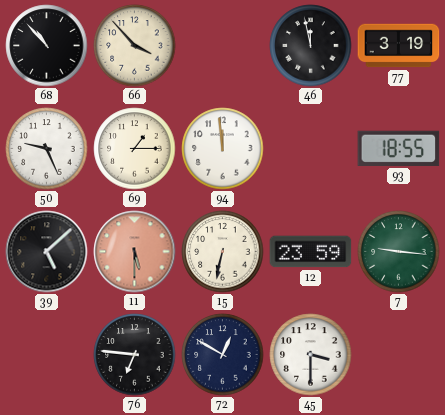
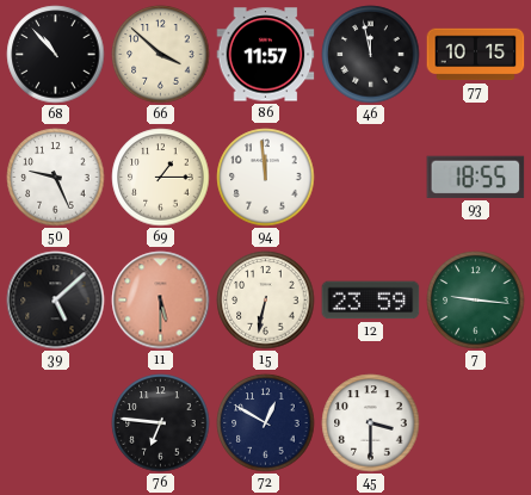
66: 3:53 -> 3:52
86: none -> 11:57
77: 3:19 -> 10:15
